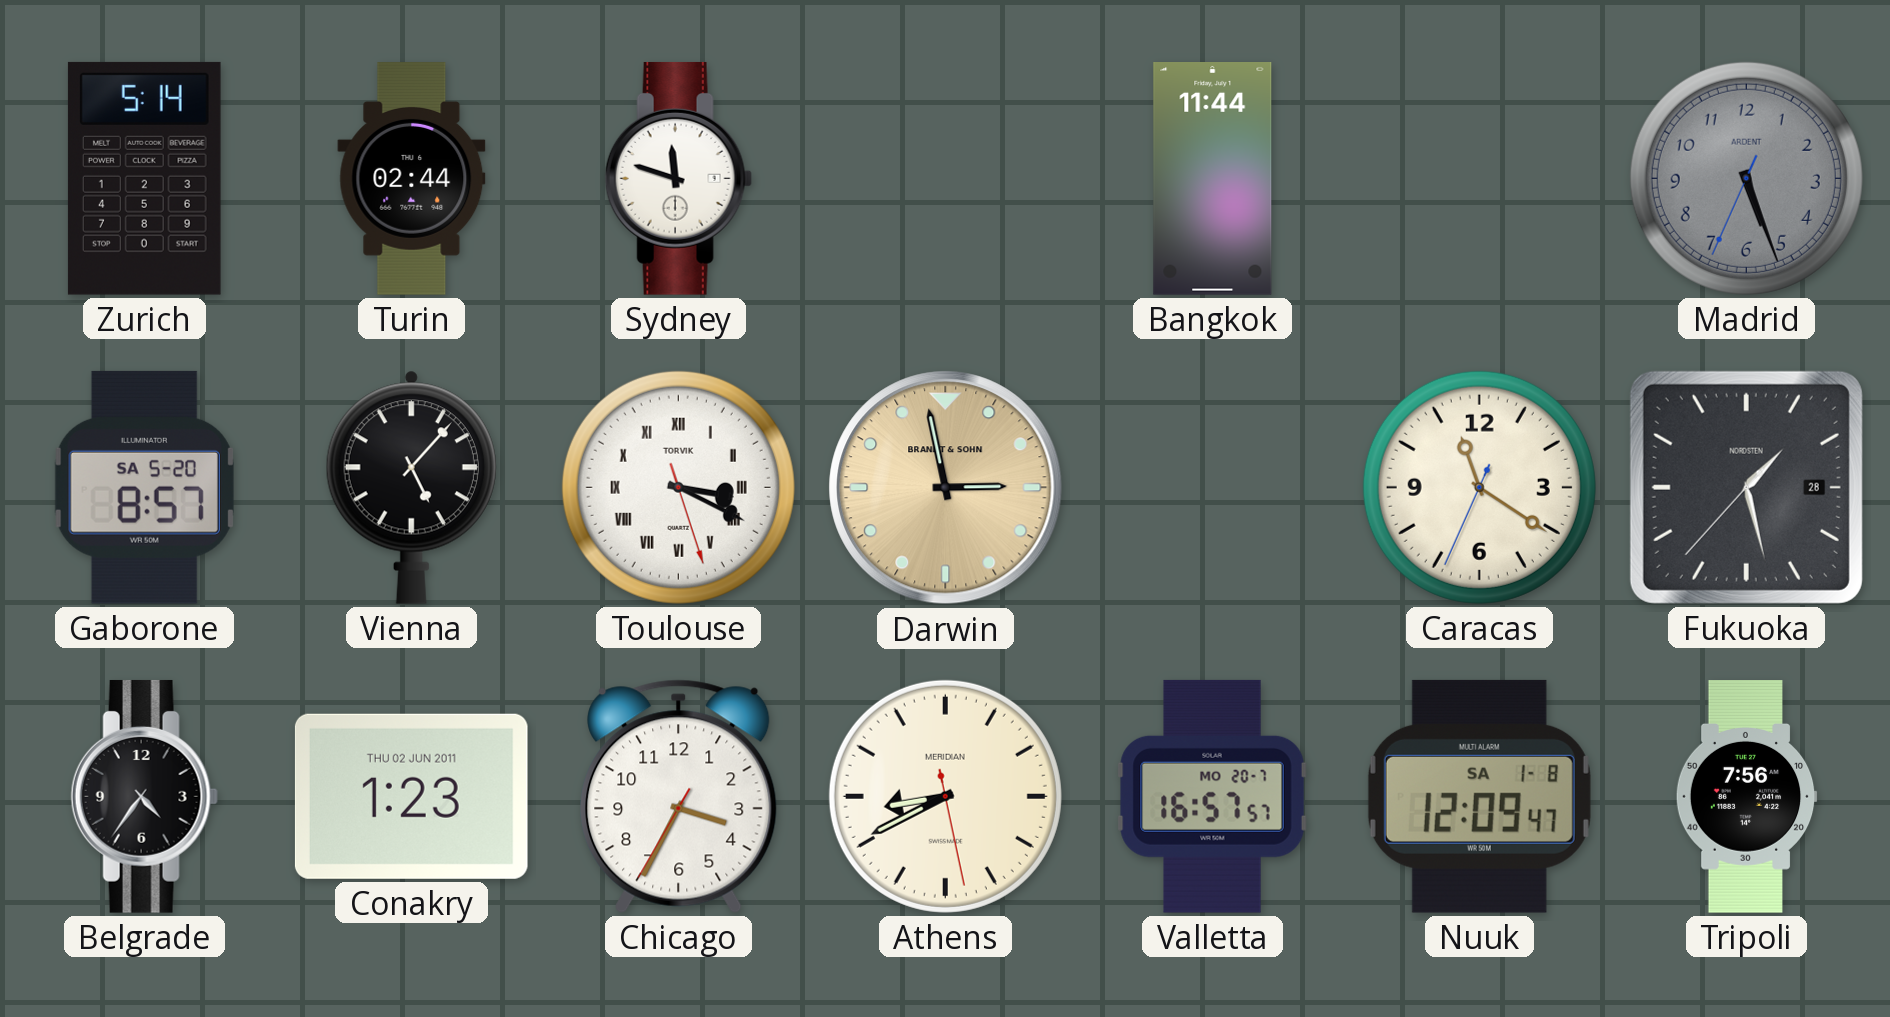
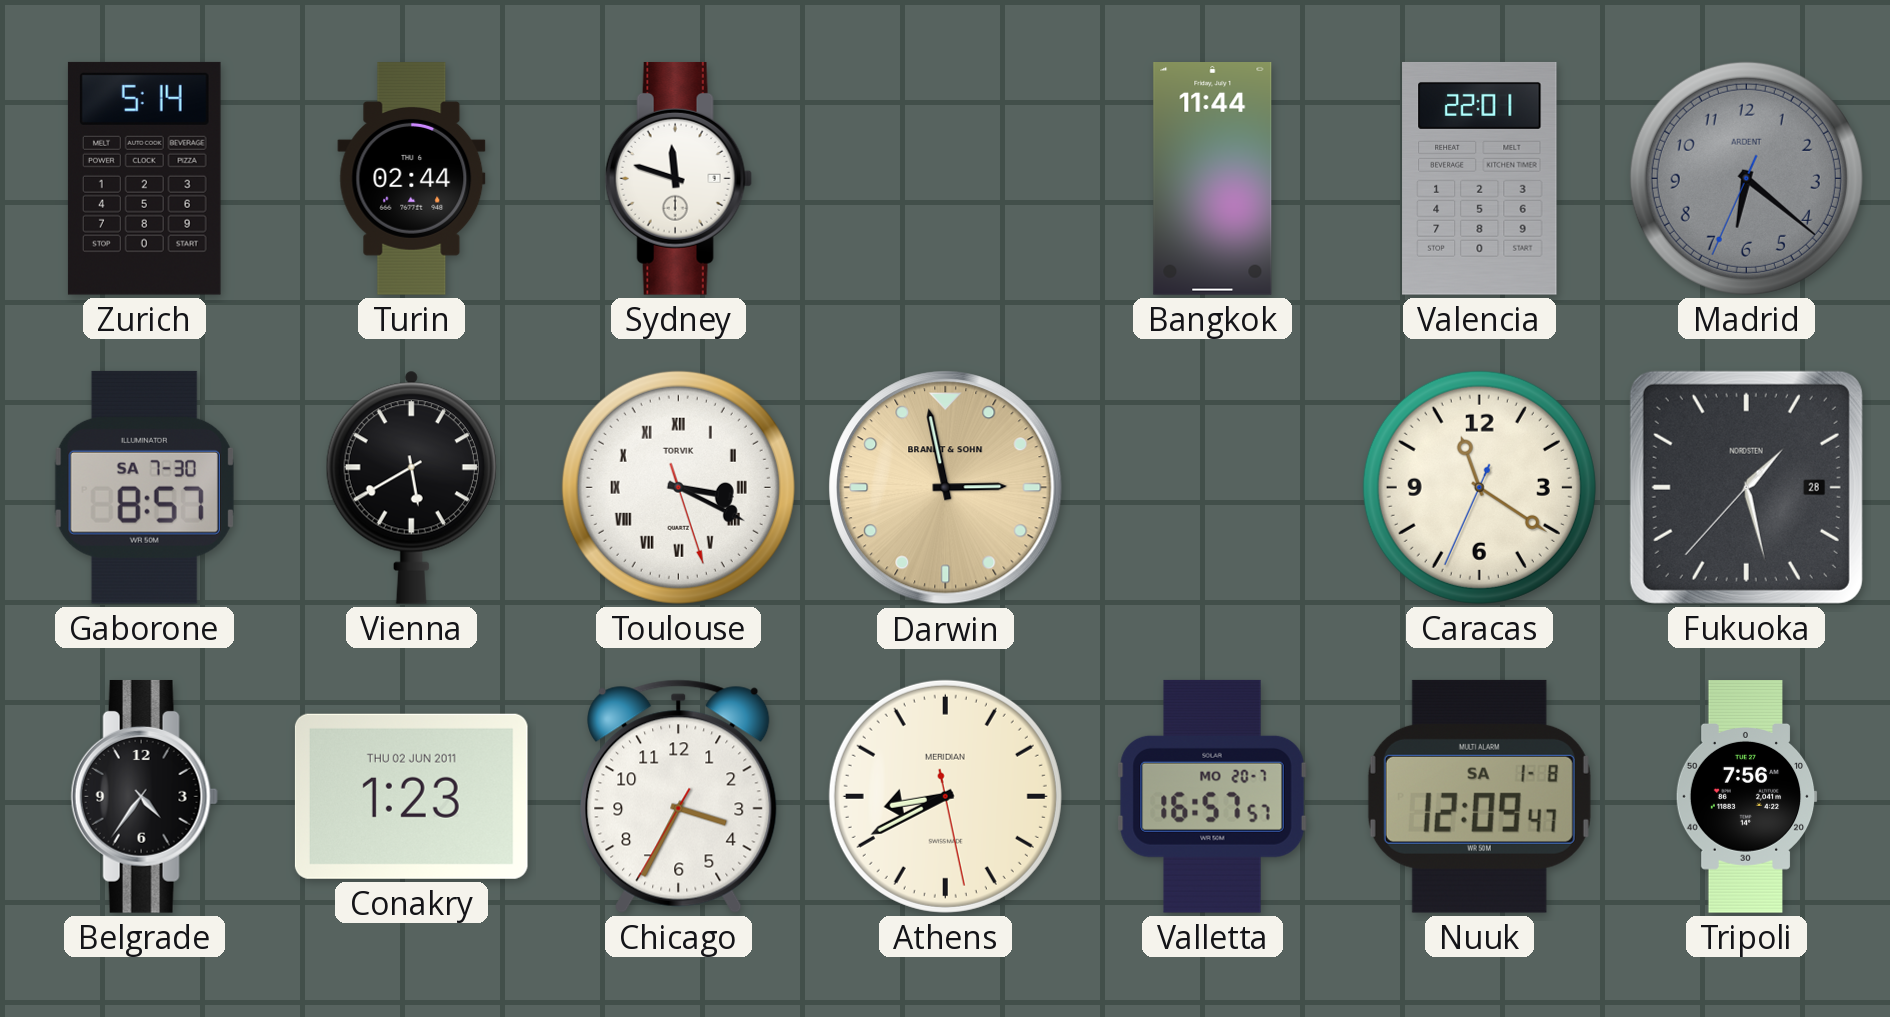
Valencia: none -> 22:01
Madrid: 5:26 -> 6:21
Gaborone date: SA 5-20 -> SA 7-30
Vienna: 5:07 -> 5:40
